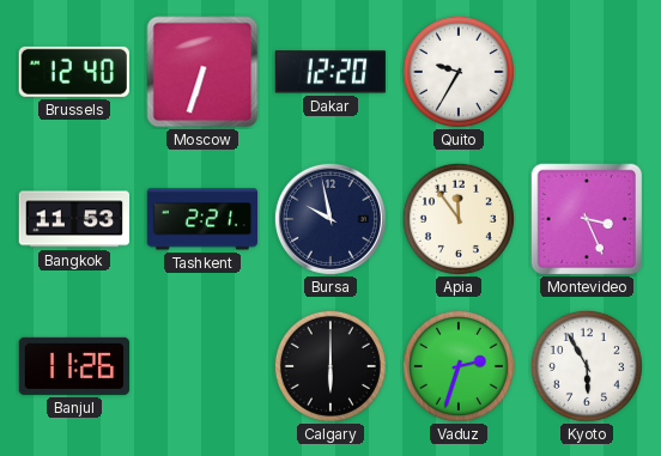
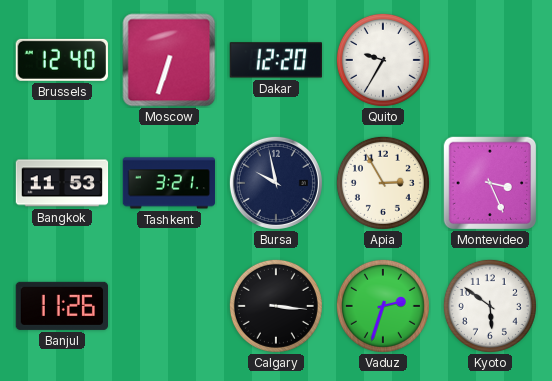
Tashkent: 2:21 -> 3:21
Apia: 11:54 -> 2:55
Calgary: 6:00 -> 3:16
Kyoto: 5:55 -> 5:51
